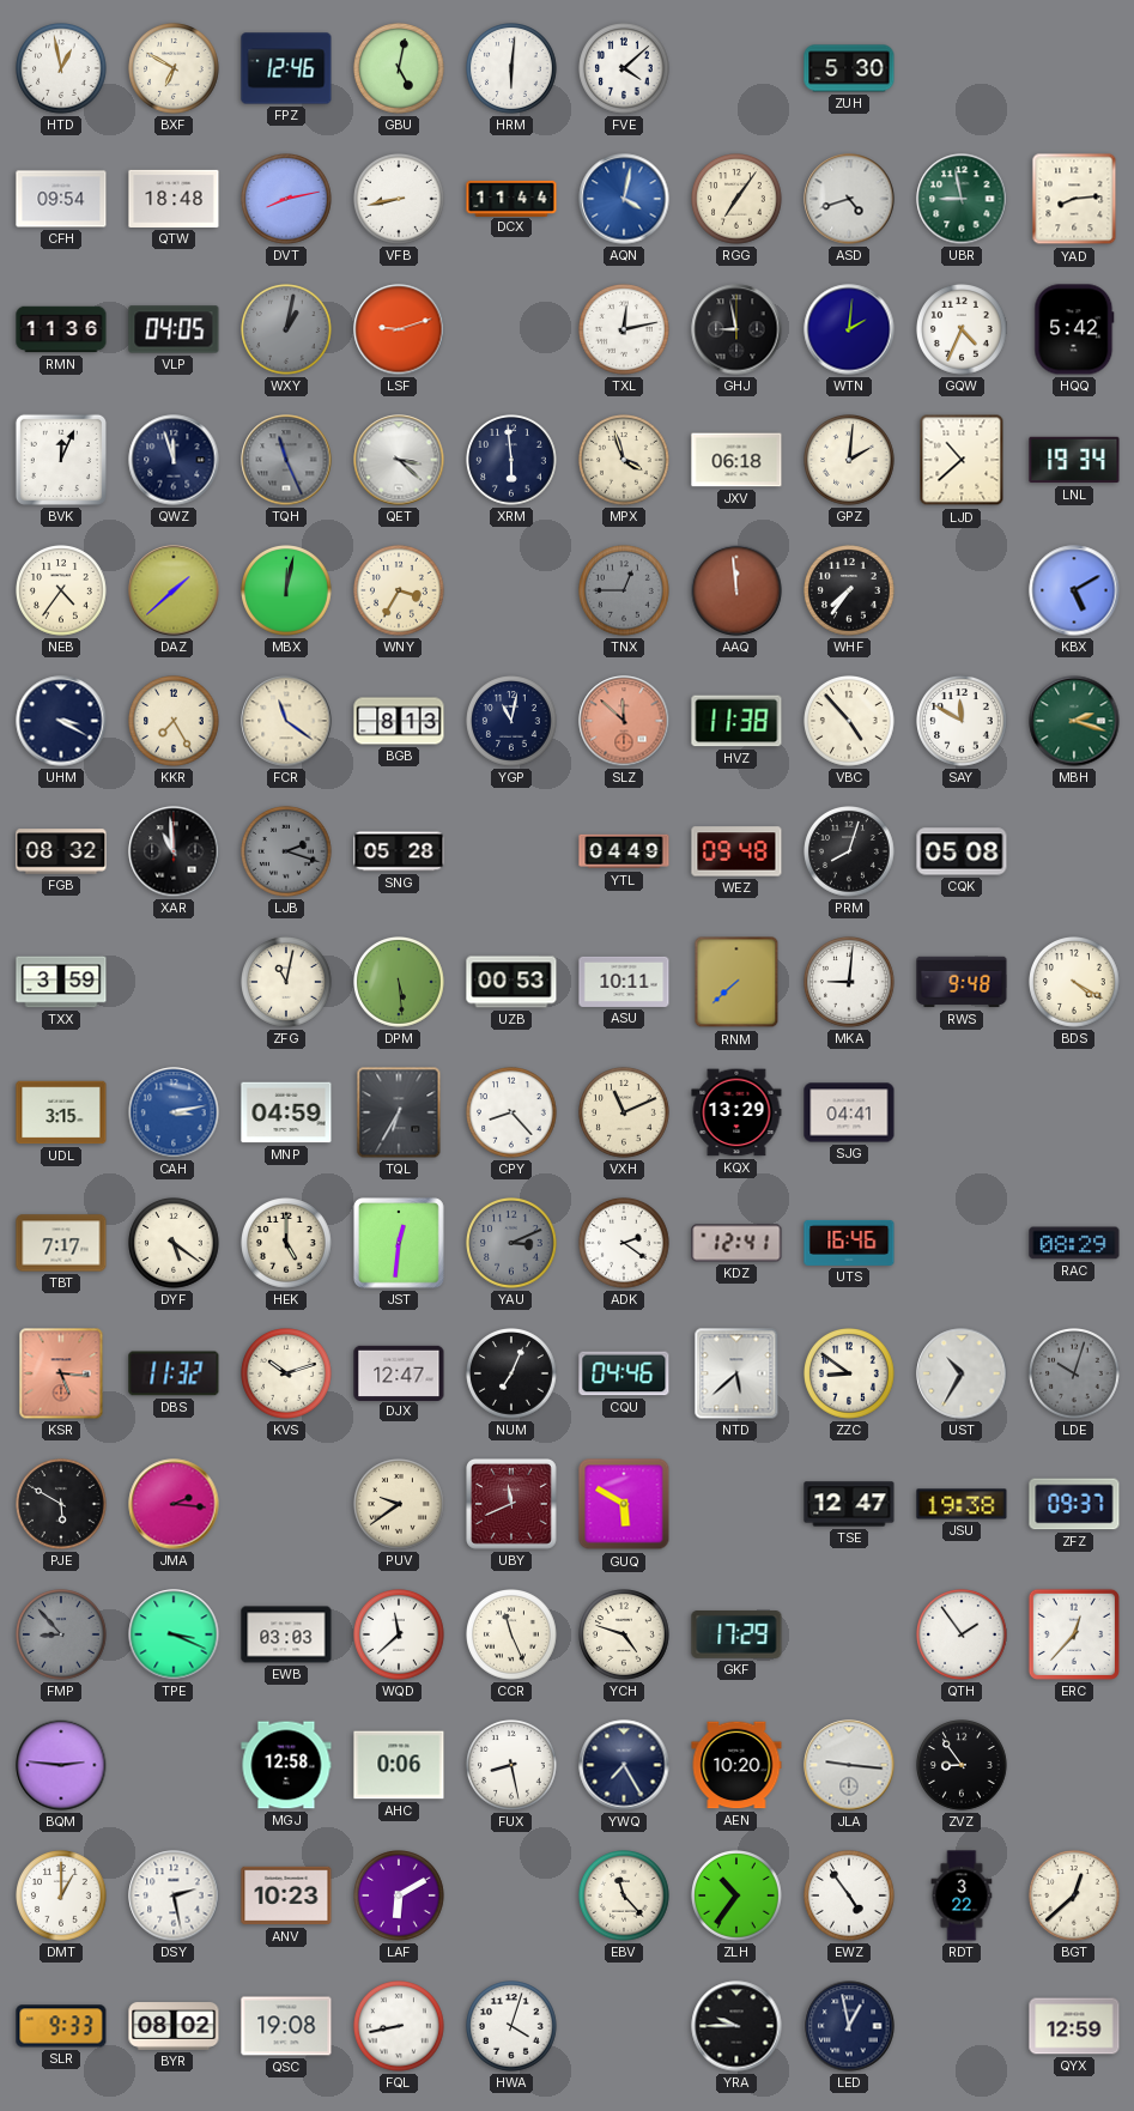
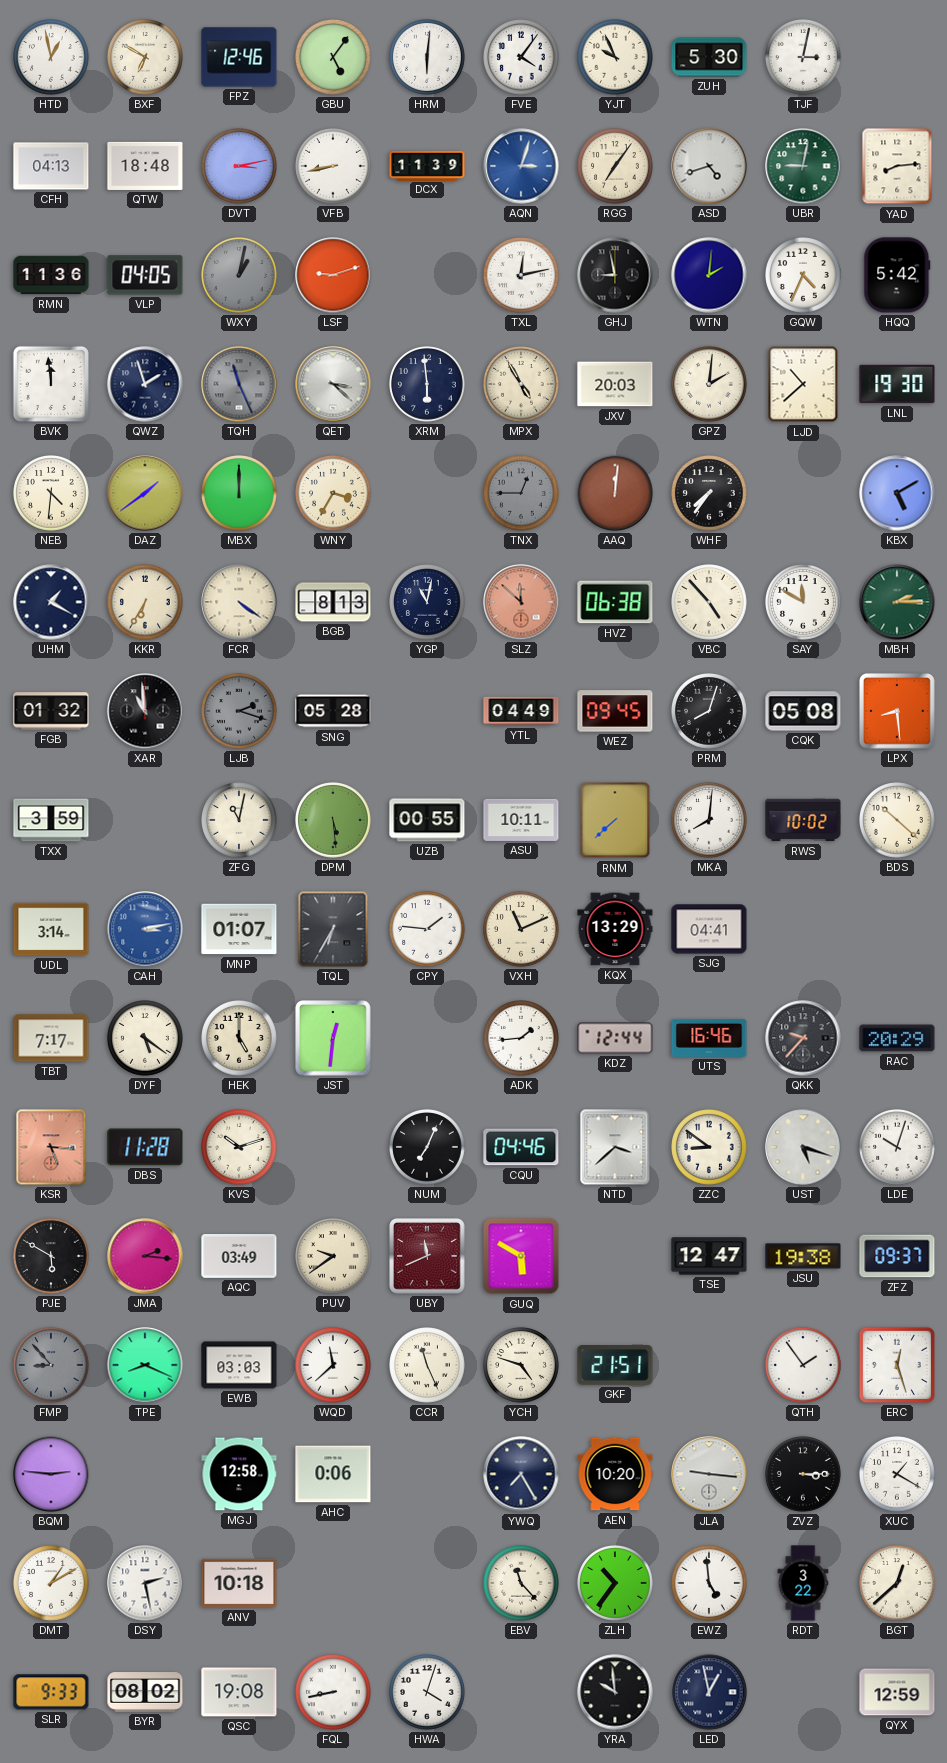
GBU: 5:02 -> 5:06
FVE: 4:08 -> 4:06
YJT: none -> 9:56
TJF: none -> 3:02
CFH: 09:54 -> 04:13
DVT: 8:13 -> 3:13
DCX: 11:44 -> 11:39
AQN: 4:02 -> 3:03
UBR: 8:58 -> 9:02
BVK: 12:04 -> 11:59
QWZ: 11:57 -> 1:57
MPX: 3:57 -> 4:55
JXV: 06:18 -> 20:03
LNL: 19:34 -> 19:30
NEB: 4:36 -> 4:31
DAZ: 1:38 -> 1:39
MBX: 12:02 -> 12:00
AAQ: 11:59 -> 12:01
UHM: 3:20 -> 1:20
KKR: 7:25 -> 6:35
FCR: 11:21 -> 4:21
HVZ: 11:38 -> 06:38
MBH: 2:18 -> 2:15
FGB: 08:32 -> 01:32
WEZ: 09:48 -> 09:45
LPX: none -> 8:29
UZB: 00:53 -> 00:55
MKA: 9:01 -> 8:01
RWS: 9:48 -> 10:02
BDS: 4:20 -> 10:22
UDL: 3:15 -> 3:14
MNP: 04:59 -> 01:07
CPY: 8:23 -> 1:46
YAU: 3:11 -> none
ADK: 2:21 -> 1:44
KDZ: 12:41 -> 12:44
QKK: none -> 9:37
RAC: 08:29 -> 20:29
DBS: 11:32 -> 11:28
DJX: 12:47 -> none
NTD: 5:38 -> 3:38
UST: 10:35 -> 5:18
LDE dial: grey -> white
AQC: none -> 03:49
TPE: 3:19 -> 8:19
GKF: 17:29 -> 21:51
ERC: 12:37 -> 12:27
FUX: 8:28 -> none
ZVZ: 8:54 -> 3:15
XUC: none -> 1:20
DMT: 1:00 -> 1:10
ANV: 10:23 -> 10:18
LAF: 6:10 -> none
EWZ: 4:54 -> 4:59
YRA: 9:45 -> 9:59
